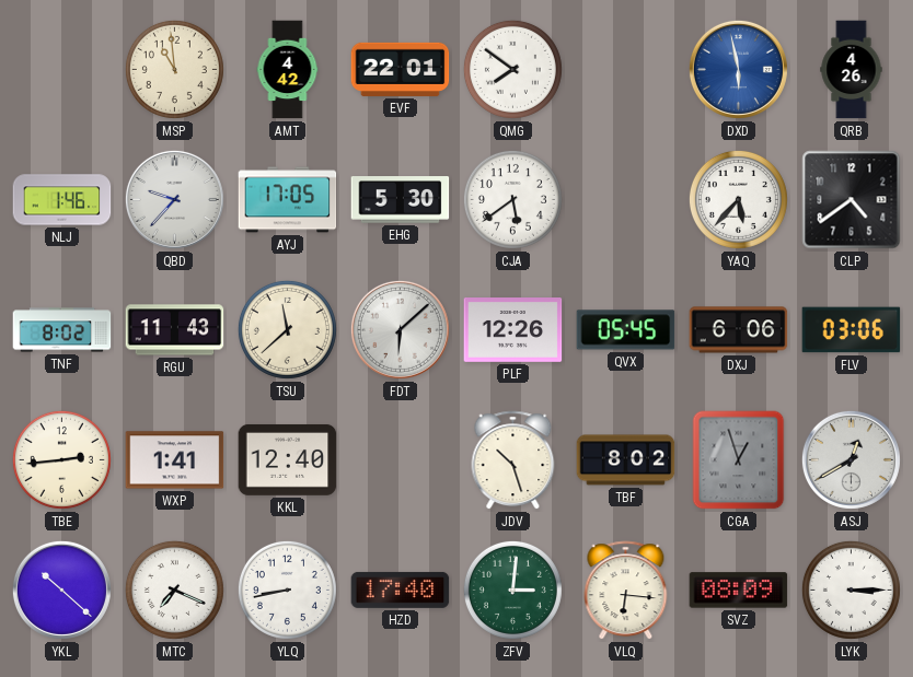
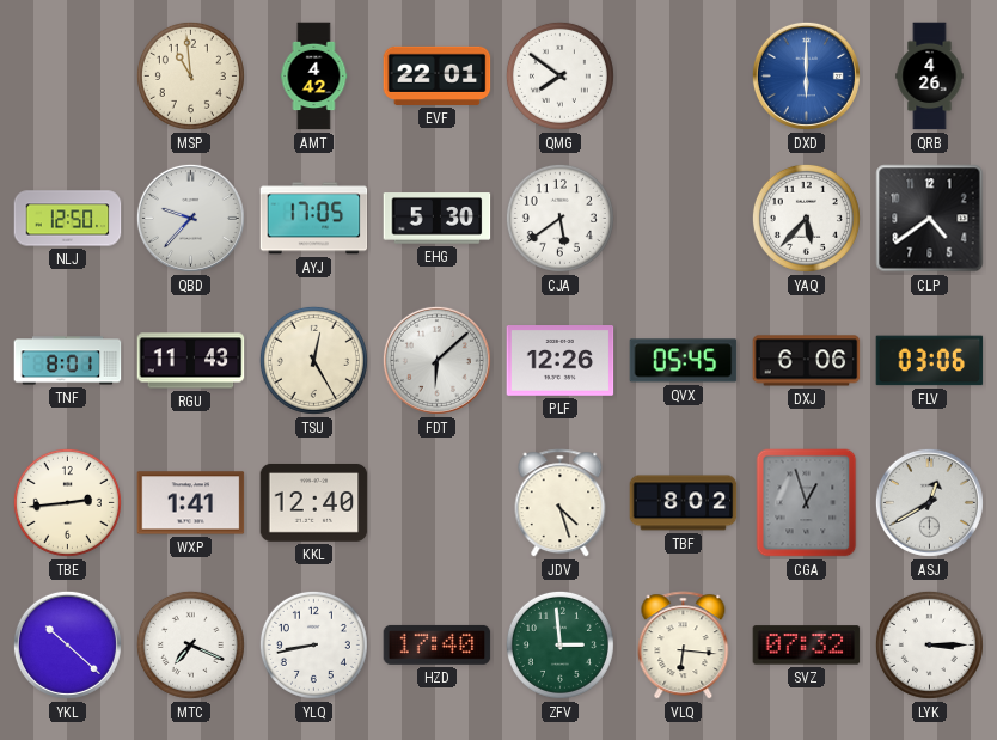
DXD: 5:58 -> 6:00
NLJ: 1:46 -> 12:50
TNF: 8:02 -> 8:01
TSU: 11:38 -> 12:25
JDV: 10:27 -> 4:27
ZFV: 3:01 -> 2:59
SVZ: 08:09 -> 07:32
